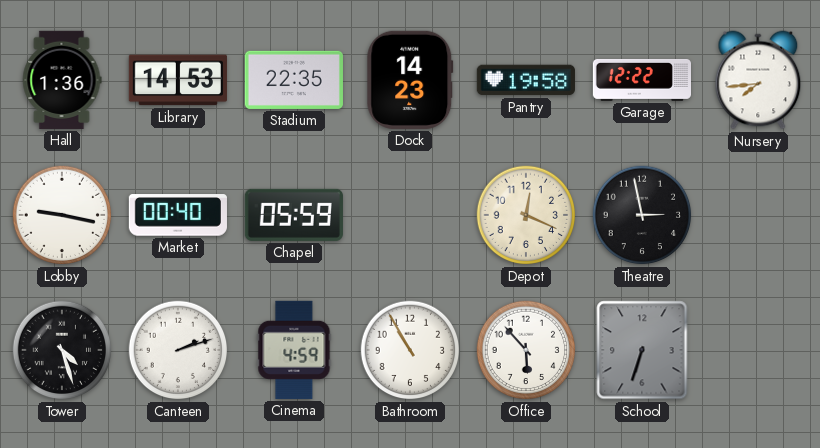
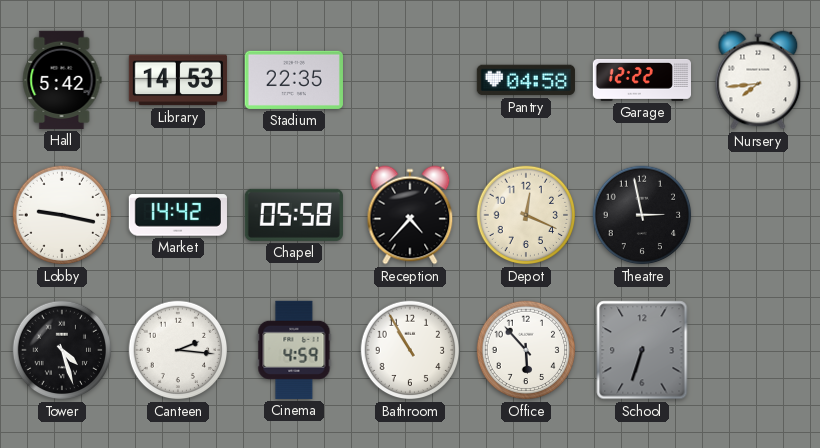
Hall: 1:36 -> 5:42
Dock: 14:23 -> none
Pantry: 19:58 -> 04:58
Market: 00:40 -> 14:42
Chapel: 05:59 -> 05:58
Reception: none -> 4:37
Canteen: 2:12 -> 2:16
